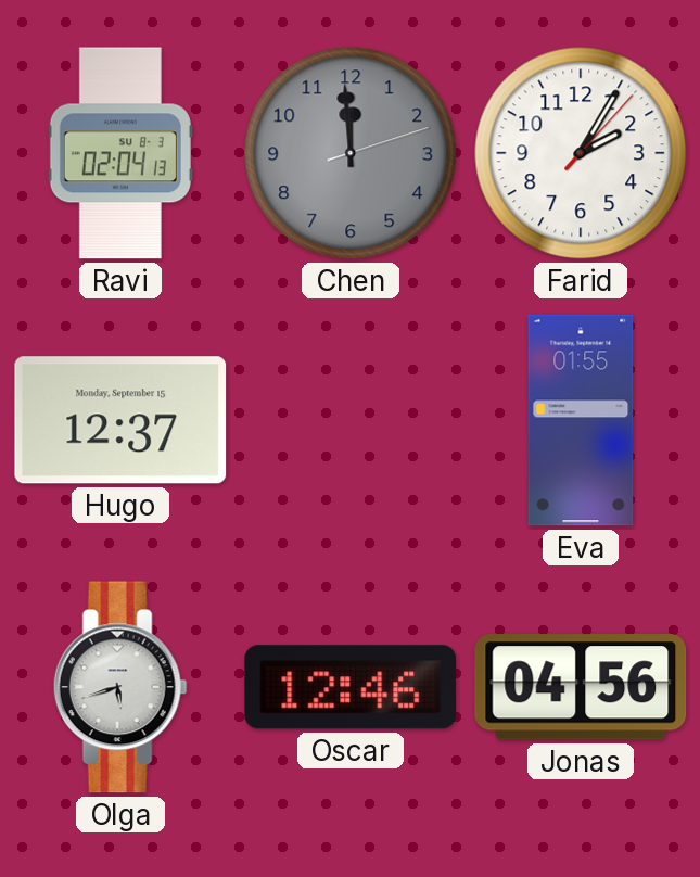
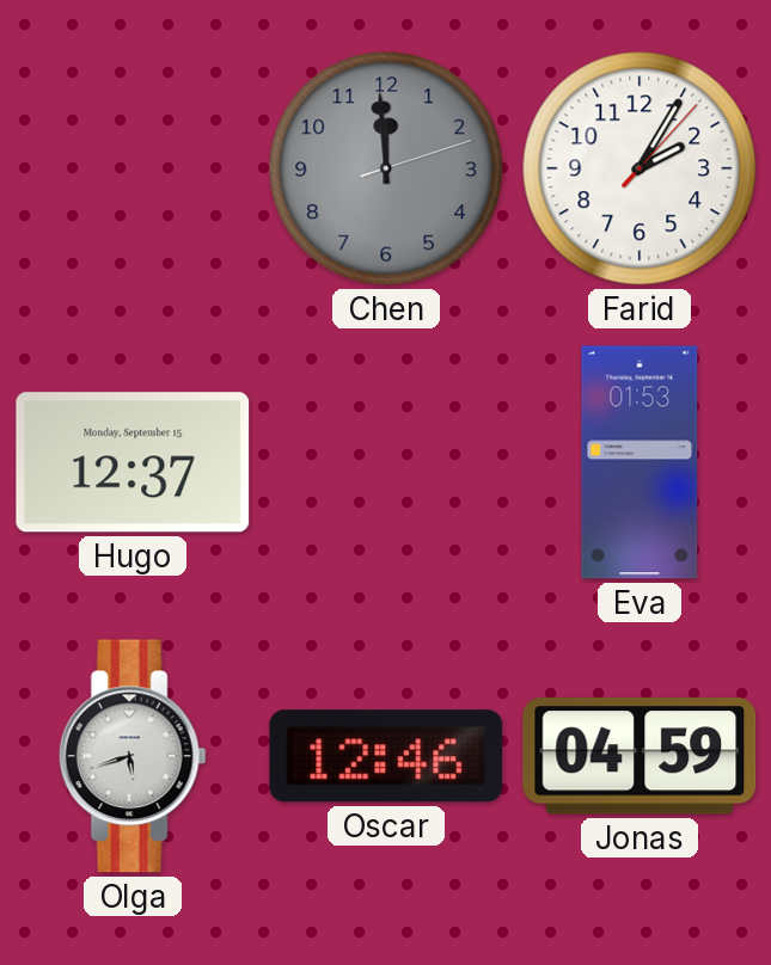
Ravi: 02:04 -> none
Eva: 01:55 -> 01:53
Jonas: 04:56 -> 04:59
